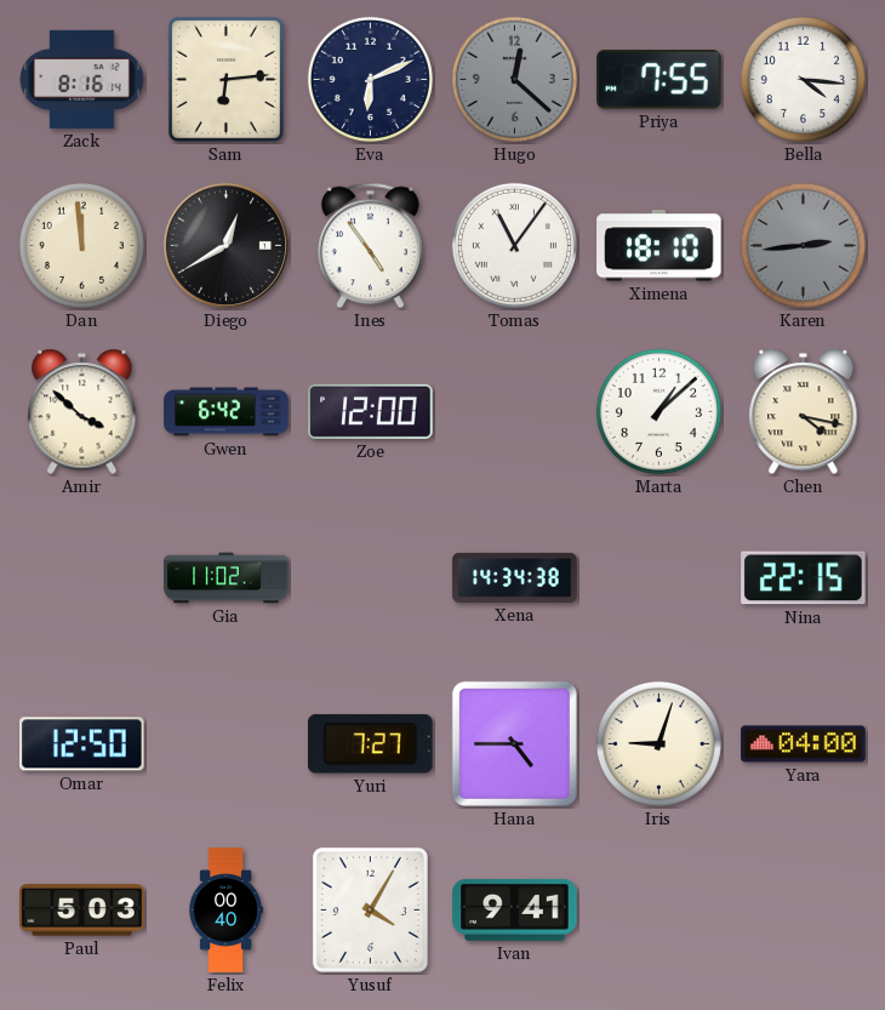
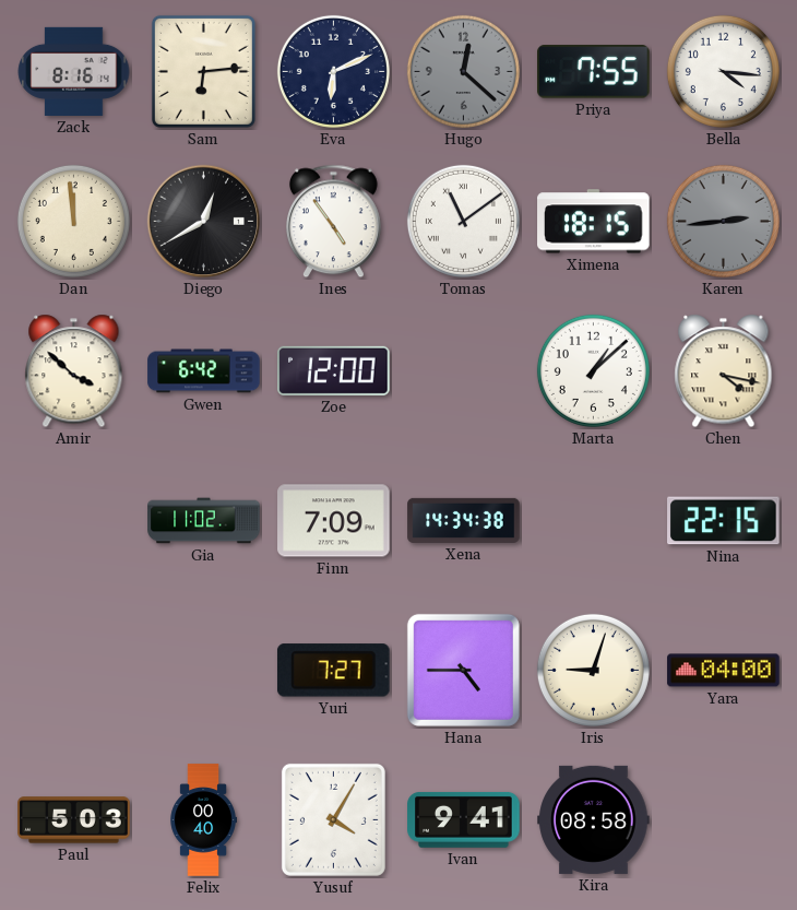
Tomas: 11:06 -> 11:09
Ximena: 18:10 -> 18:15
Finn: none -> 7:09
Omar: 12:50 -> none
Kira: none -> 08:58
